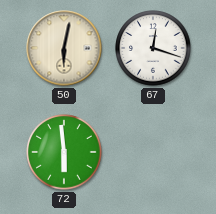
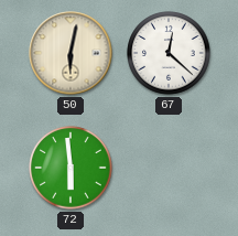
67: 12:18 -> 12:22
